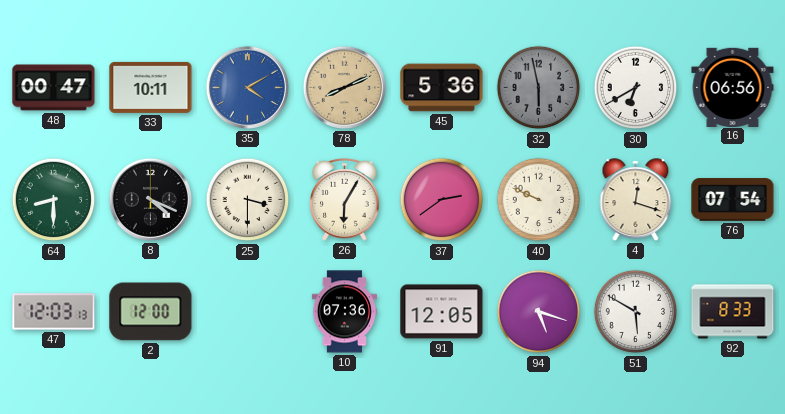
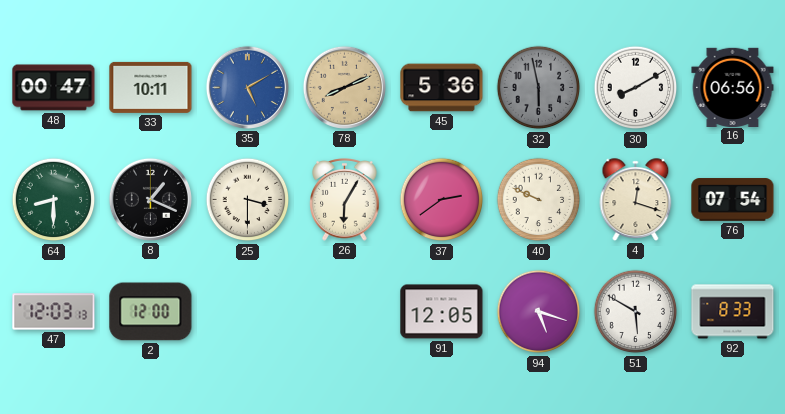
35: 4:10 -> 5:10
30: 6:40 -> 8:10
8: 4:19 -> 1:19
10: 07:36 -> none
